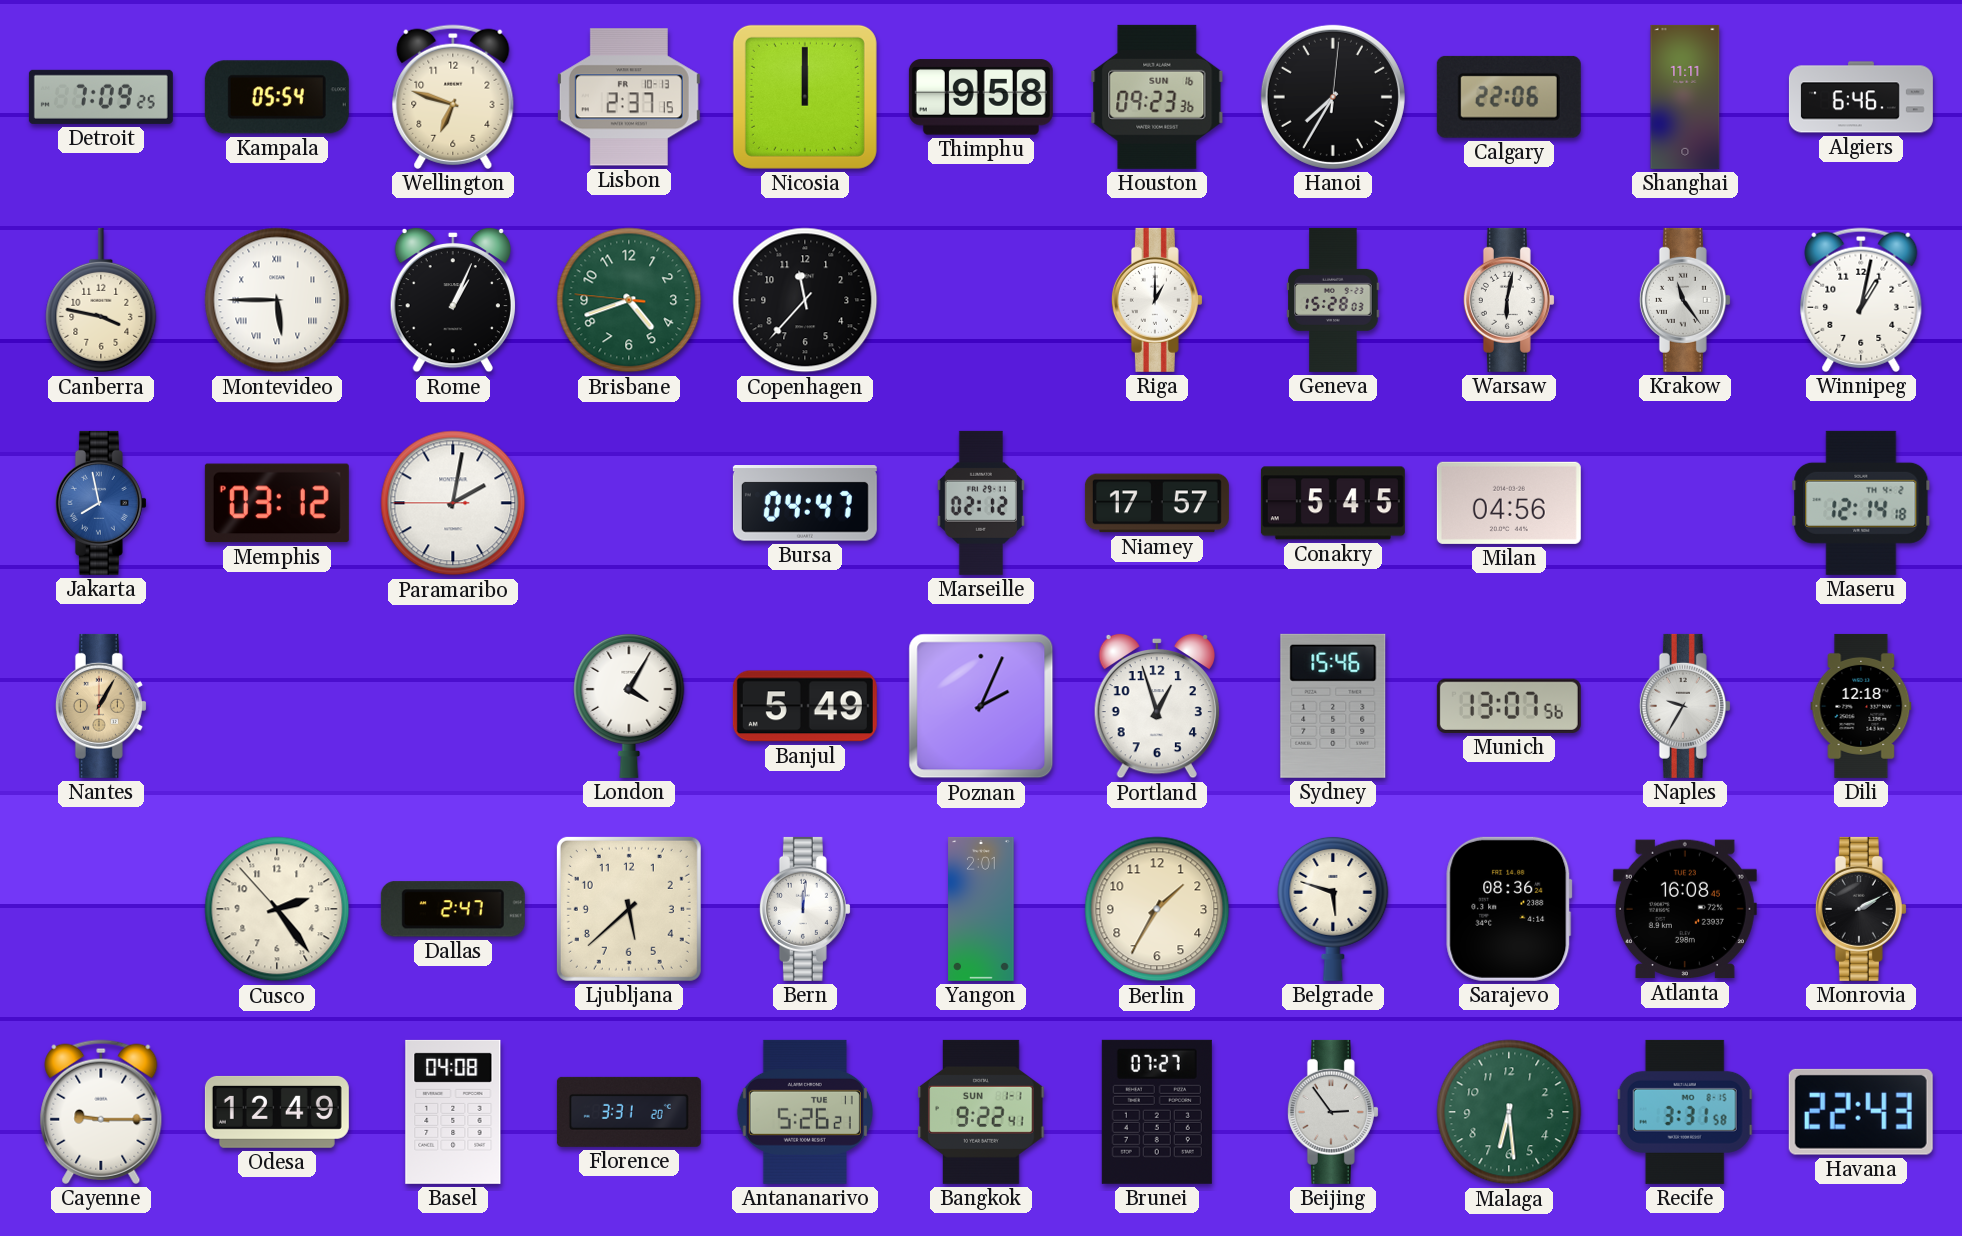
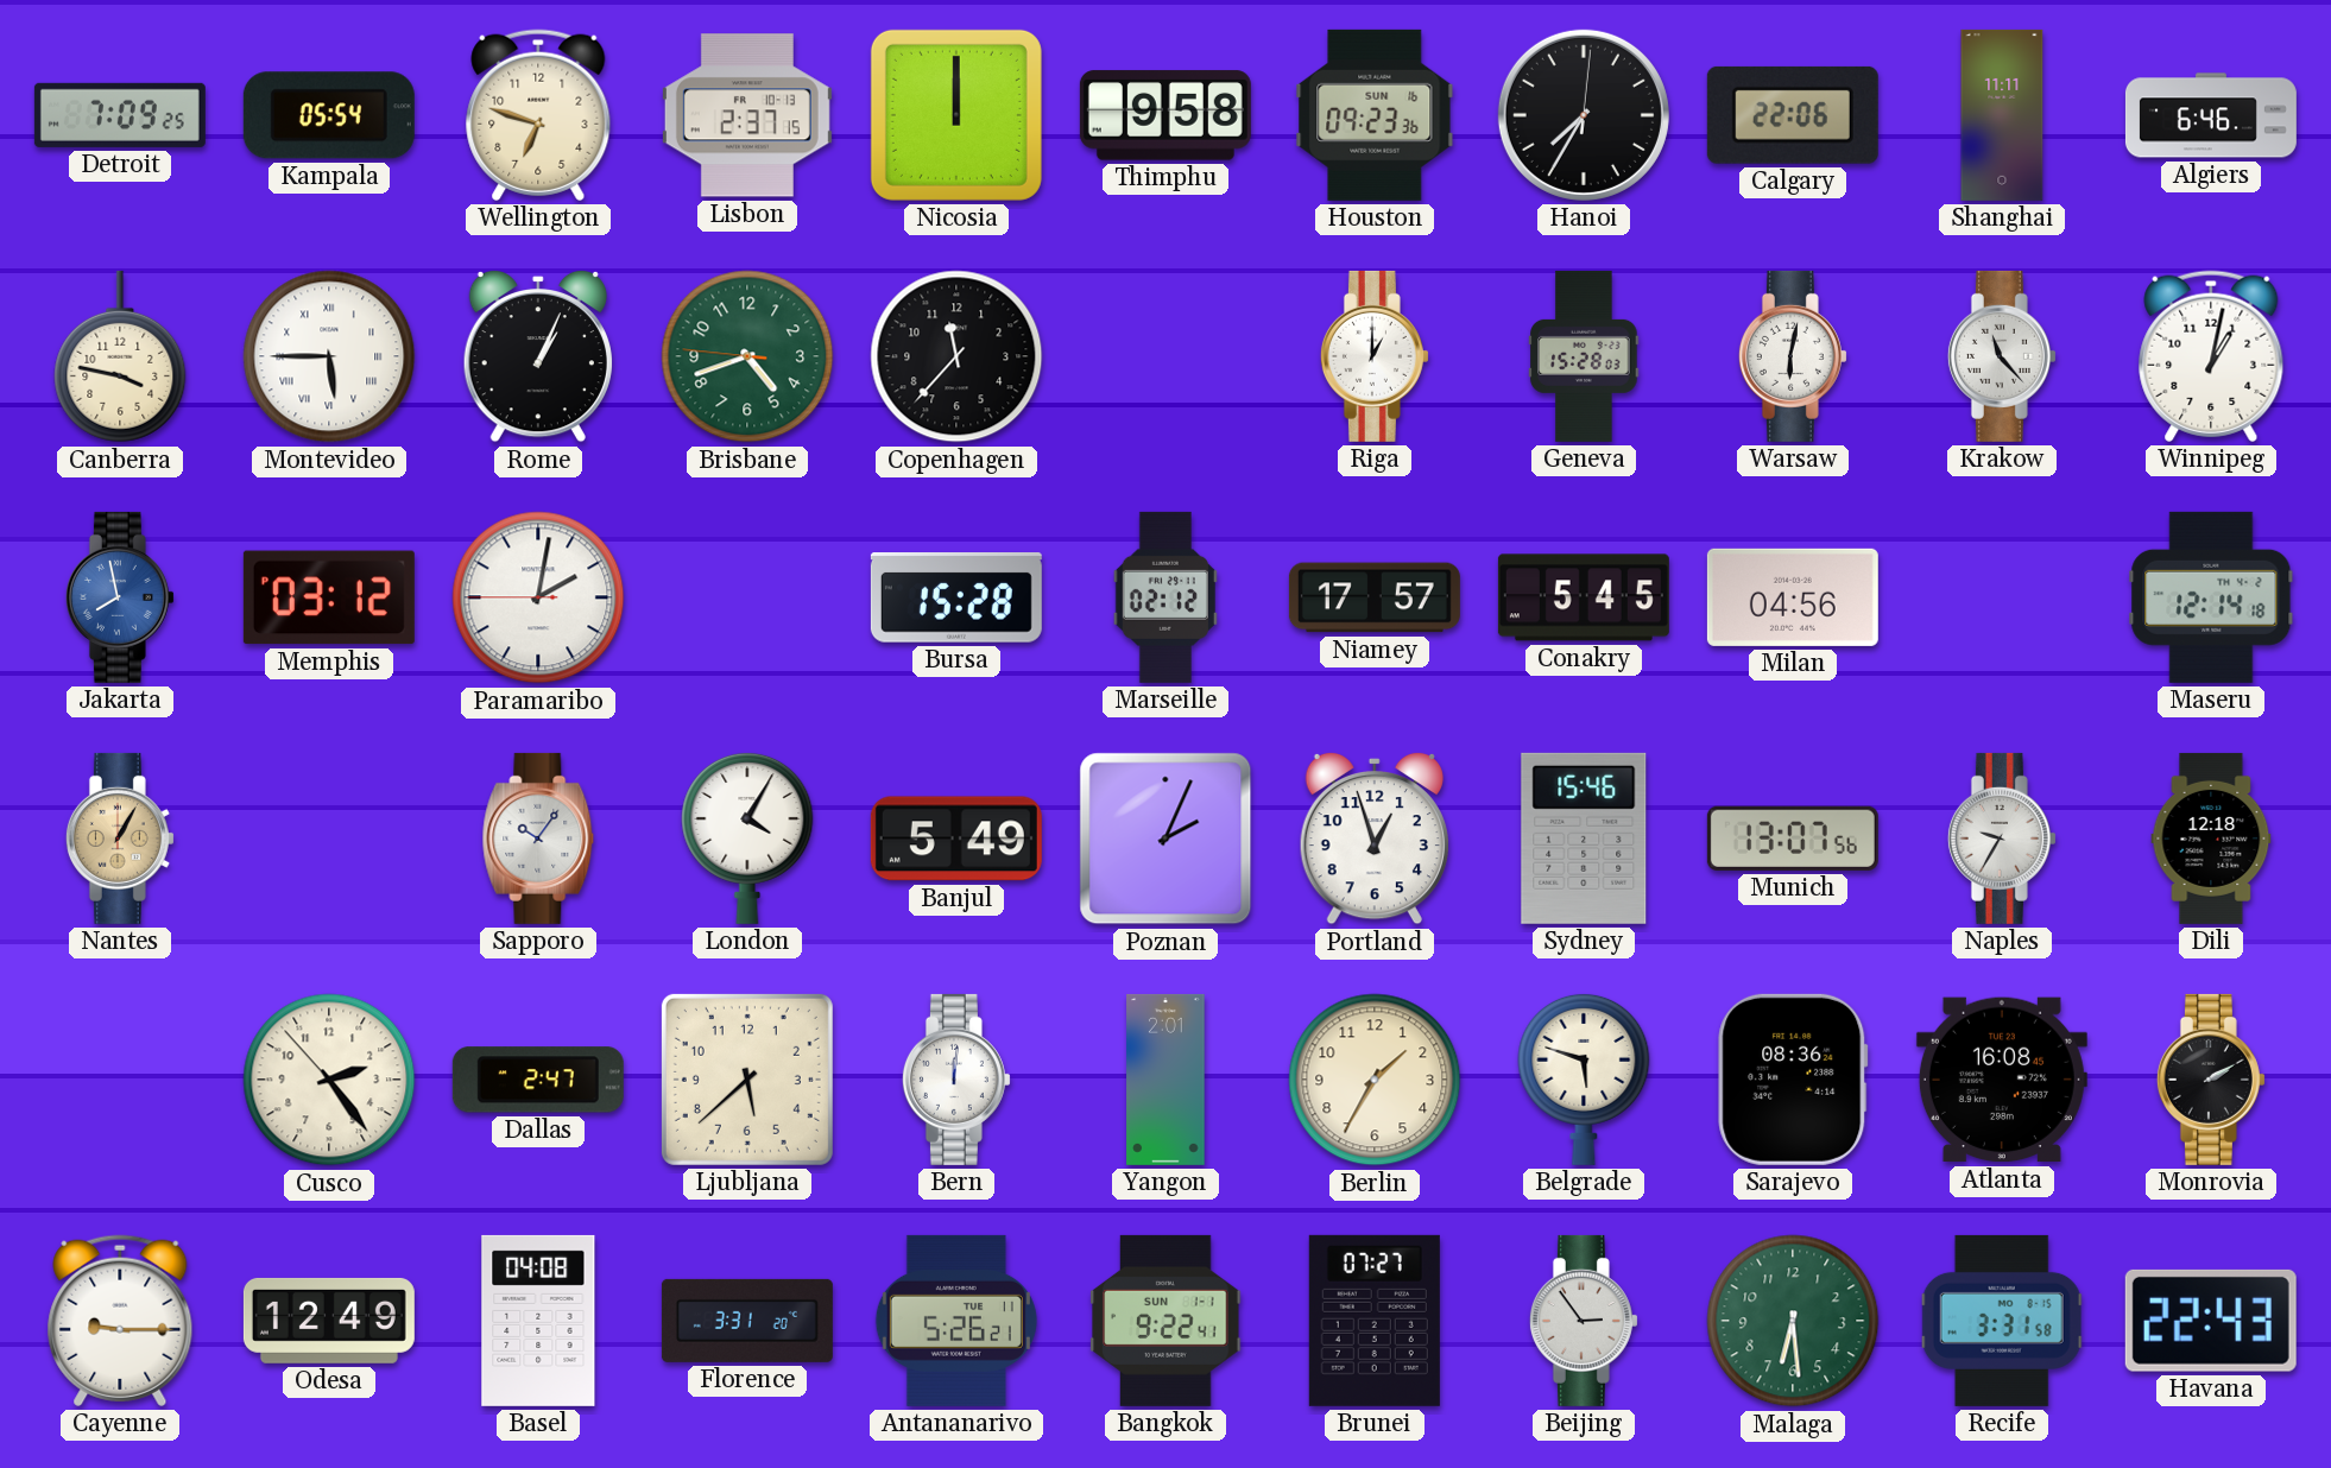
Krakow: 11:24 -> 11:23
Bursa: 04:47 -> 15:28
Sapporo: none -> 10:06
